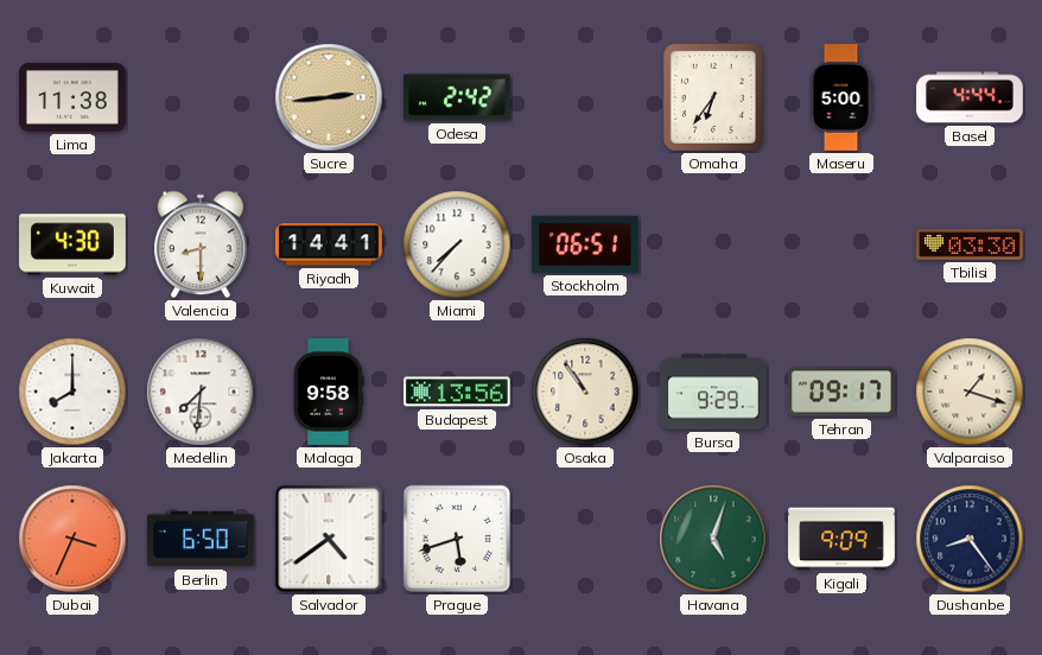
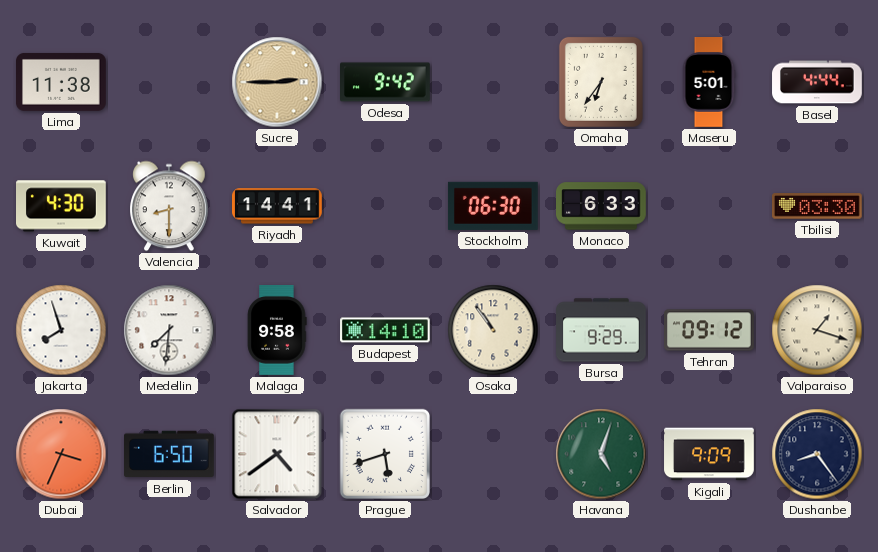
Sucre: 2:44 -> 2:45
Odesa: 2:42 -> 9:42
Maseru: 5:00 -> 5:01
Miami: 7:37 -> none
Stockholm: 06:51 -> 06:30
Monaco: none -> 6:33
Jakarta: 8:00 -> 7:57
Budapest: 13:56 -> 14:10
Tehran: 09:17 -> 09:12
